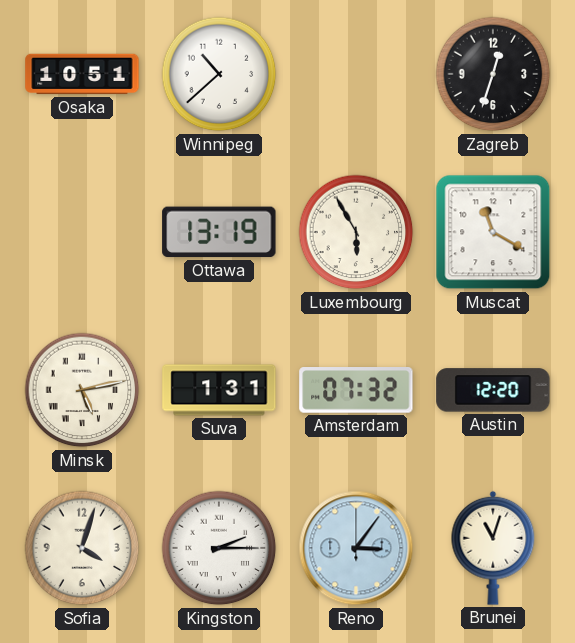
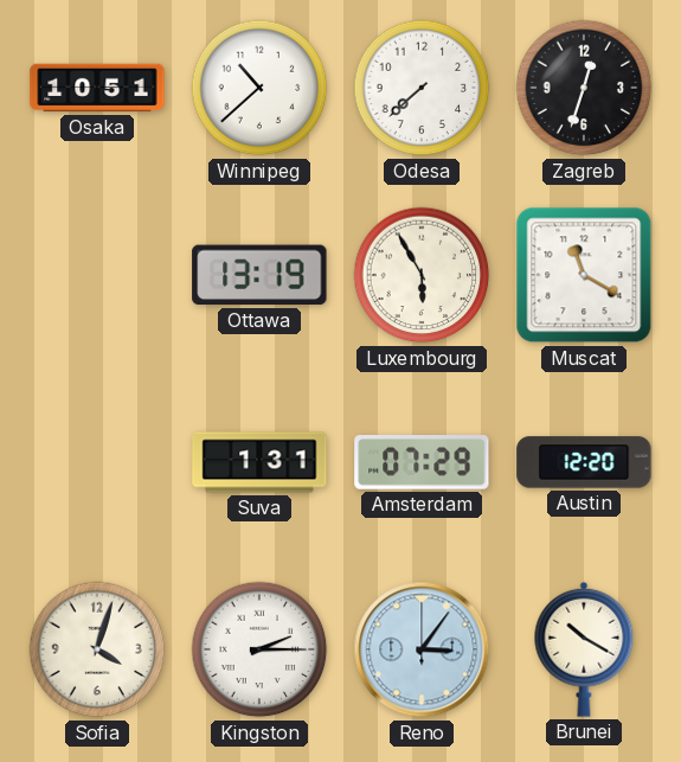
Odesa: none -> 7:38
Minsk: 5:13 -> none
Amsterdam: 07:32 -> 07:29
Brunei: 11:03 -> 10:20
